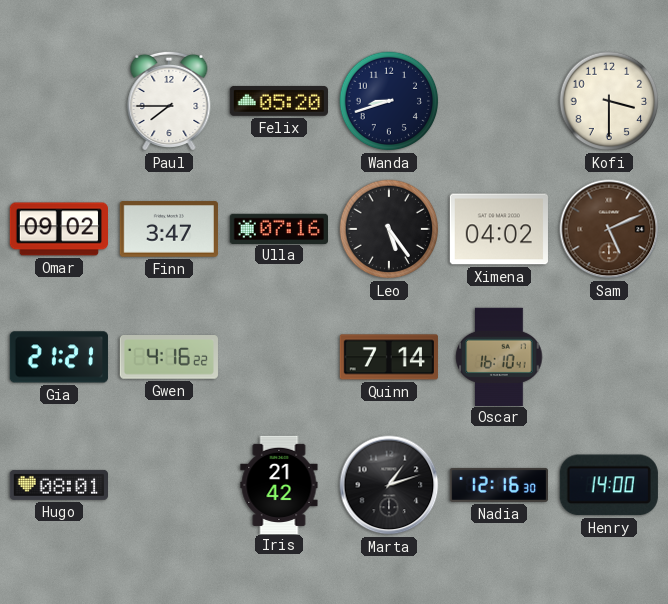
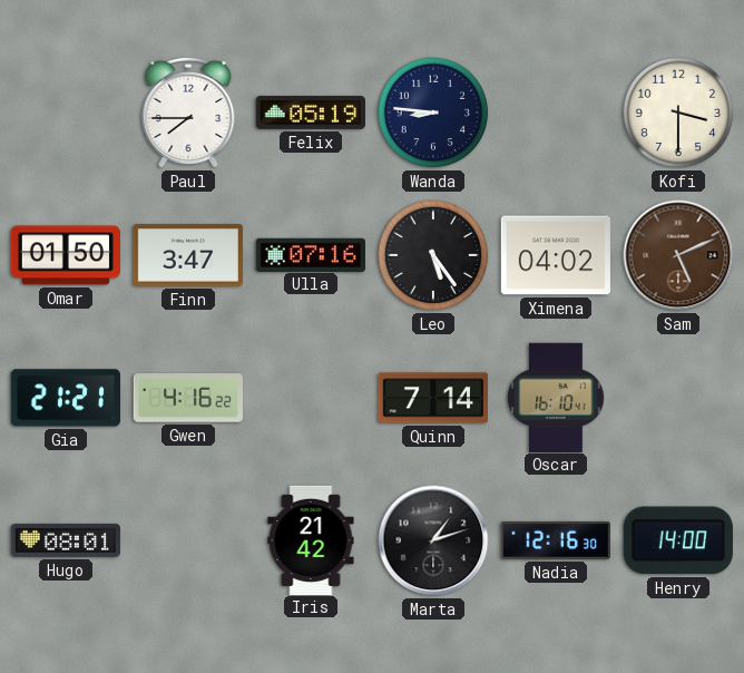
Felix: 05:20 -> 05:19
Wanda: 8:42 -> 8:46
Omar: 09:02 -> 01:50
